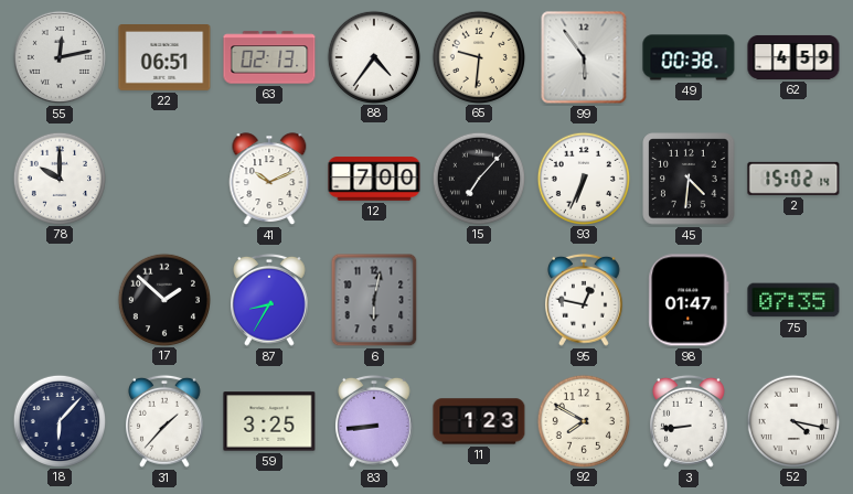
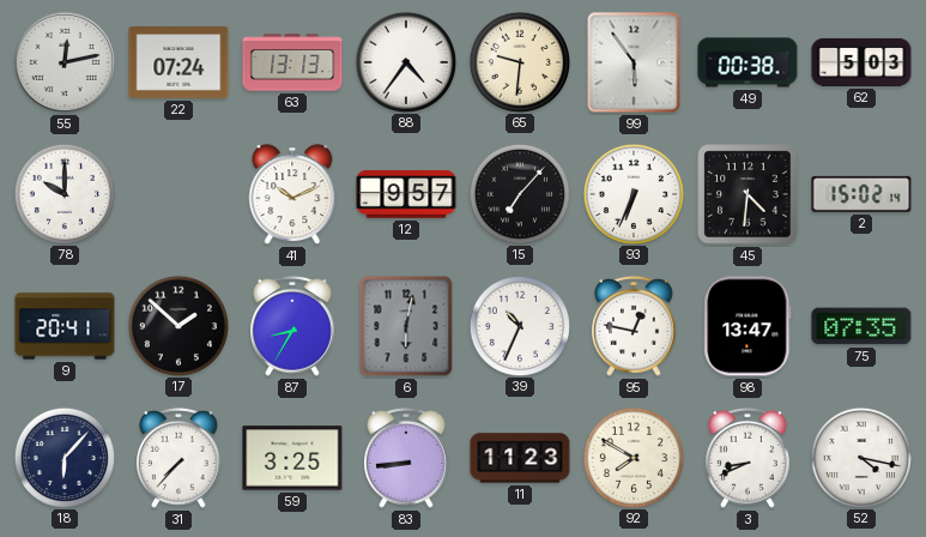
22: 06:51 -> 07:24
63: 02:13 -> 13:13
62: 4:59 -> 5:03
12: 7:00 -> 9:57
9: none -> 20:41
39: none -> 10:34
98: 01:47 -> 13:47
31: 1:37 -> 7:37
11: 1:23 -> 11:23
3: 8:44 -> 8:41
